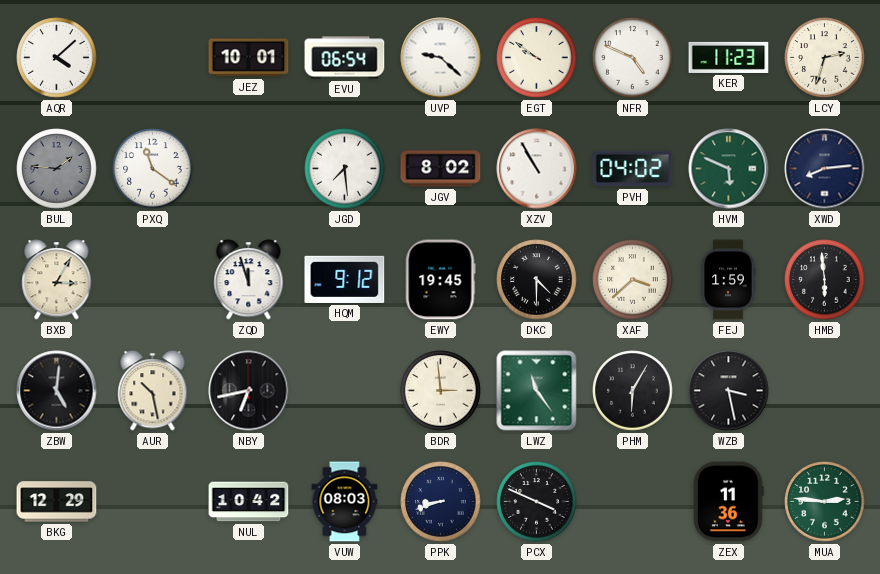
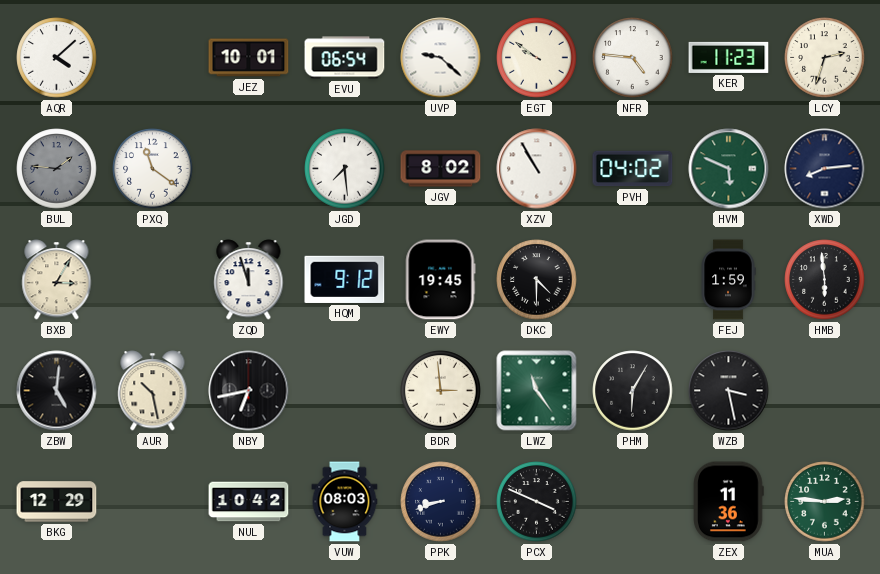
NFR: 4:49 -> 4:46
XAF: 3:38 -> none
